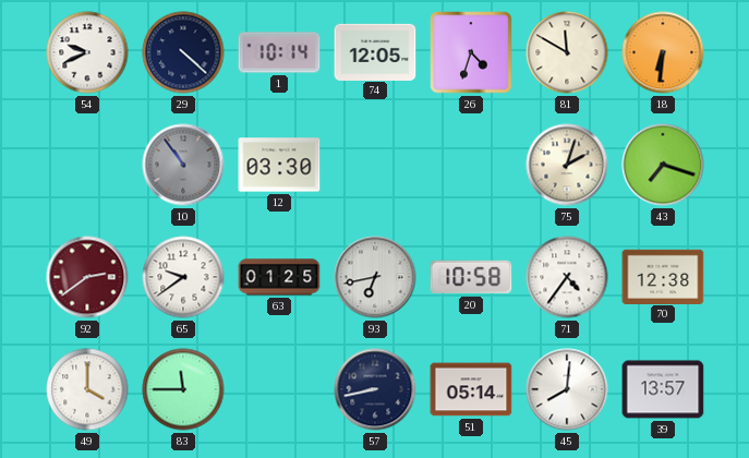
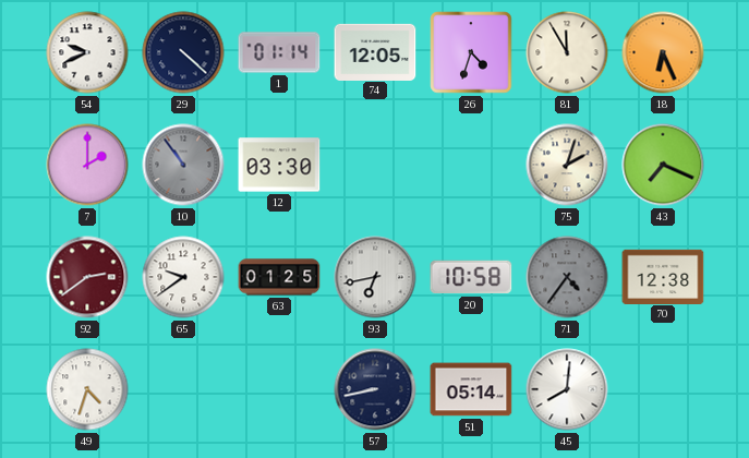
1: 10:14 -> 01:14
81: 11:50 -> 11:55
18: 6:31 -> 6:26
7: none -> 2:00
43: 7:18 -> 7:19
71 dial: white -> grey
49: 4:00 -> 4:33
83: 11:45 -> none
39: 13:57 -> none
